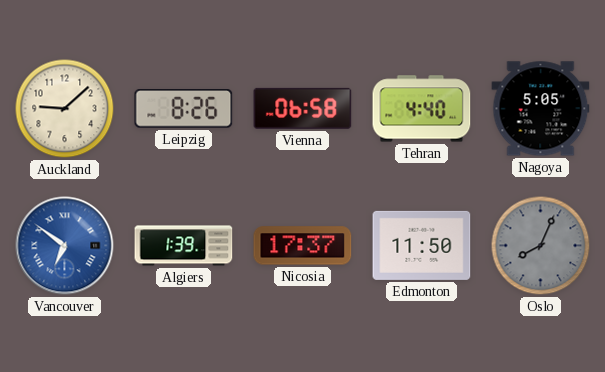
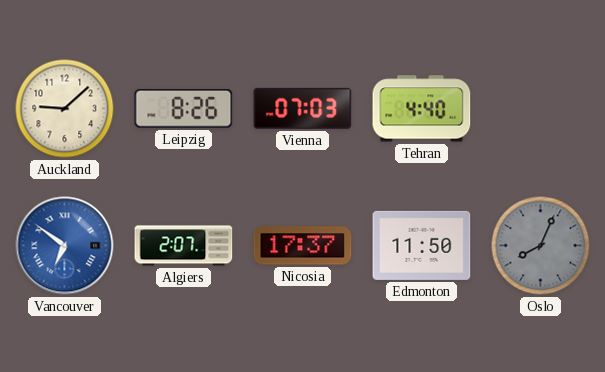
Vienna: 06:58 -> 07:03
Nagoya: 5:05 -> none
Algiers: 1:39 -> 2:07
